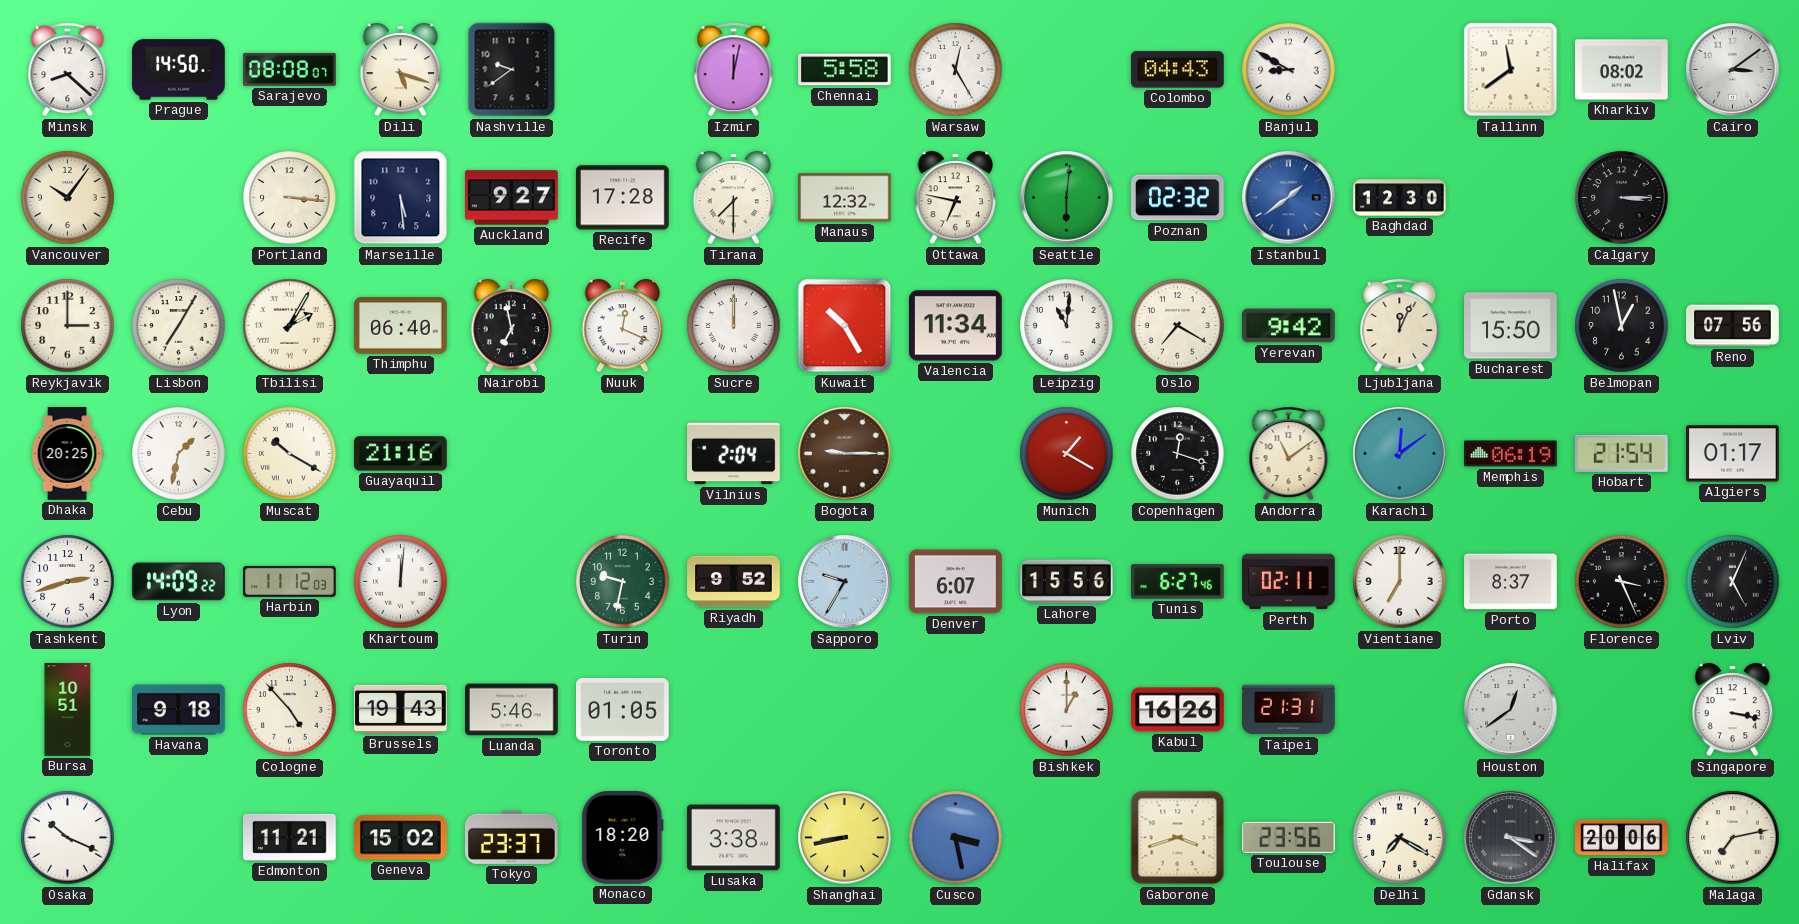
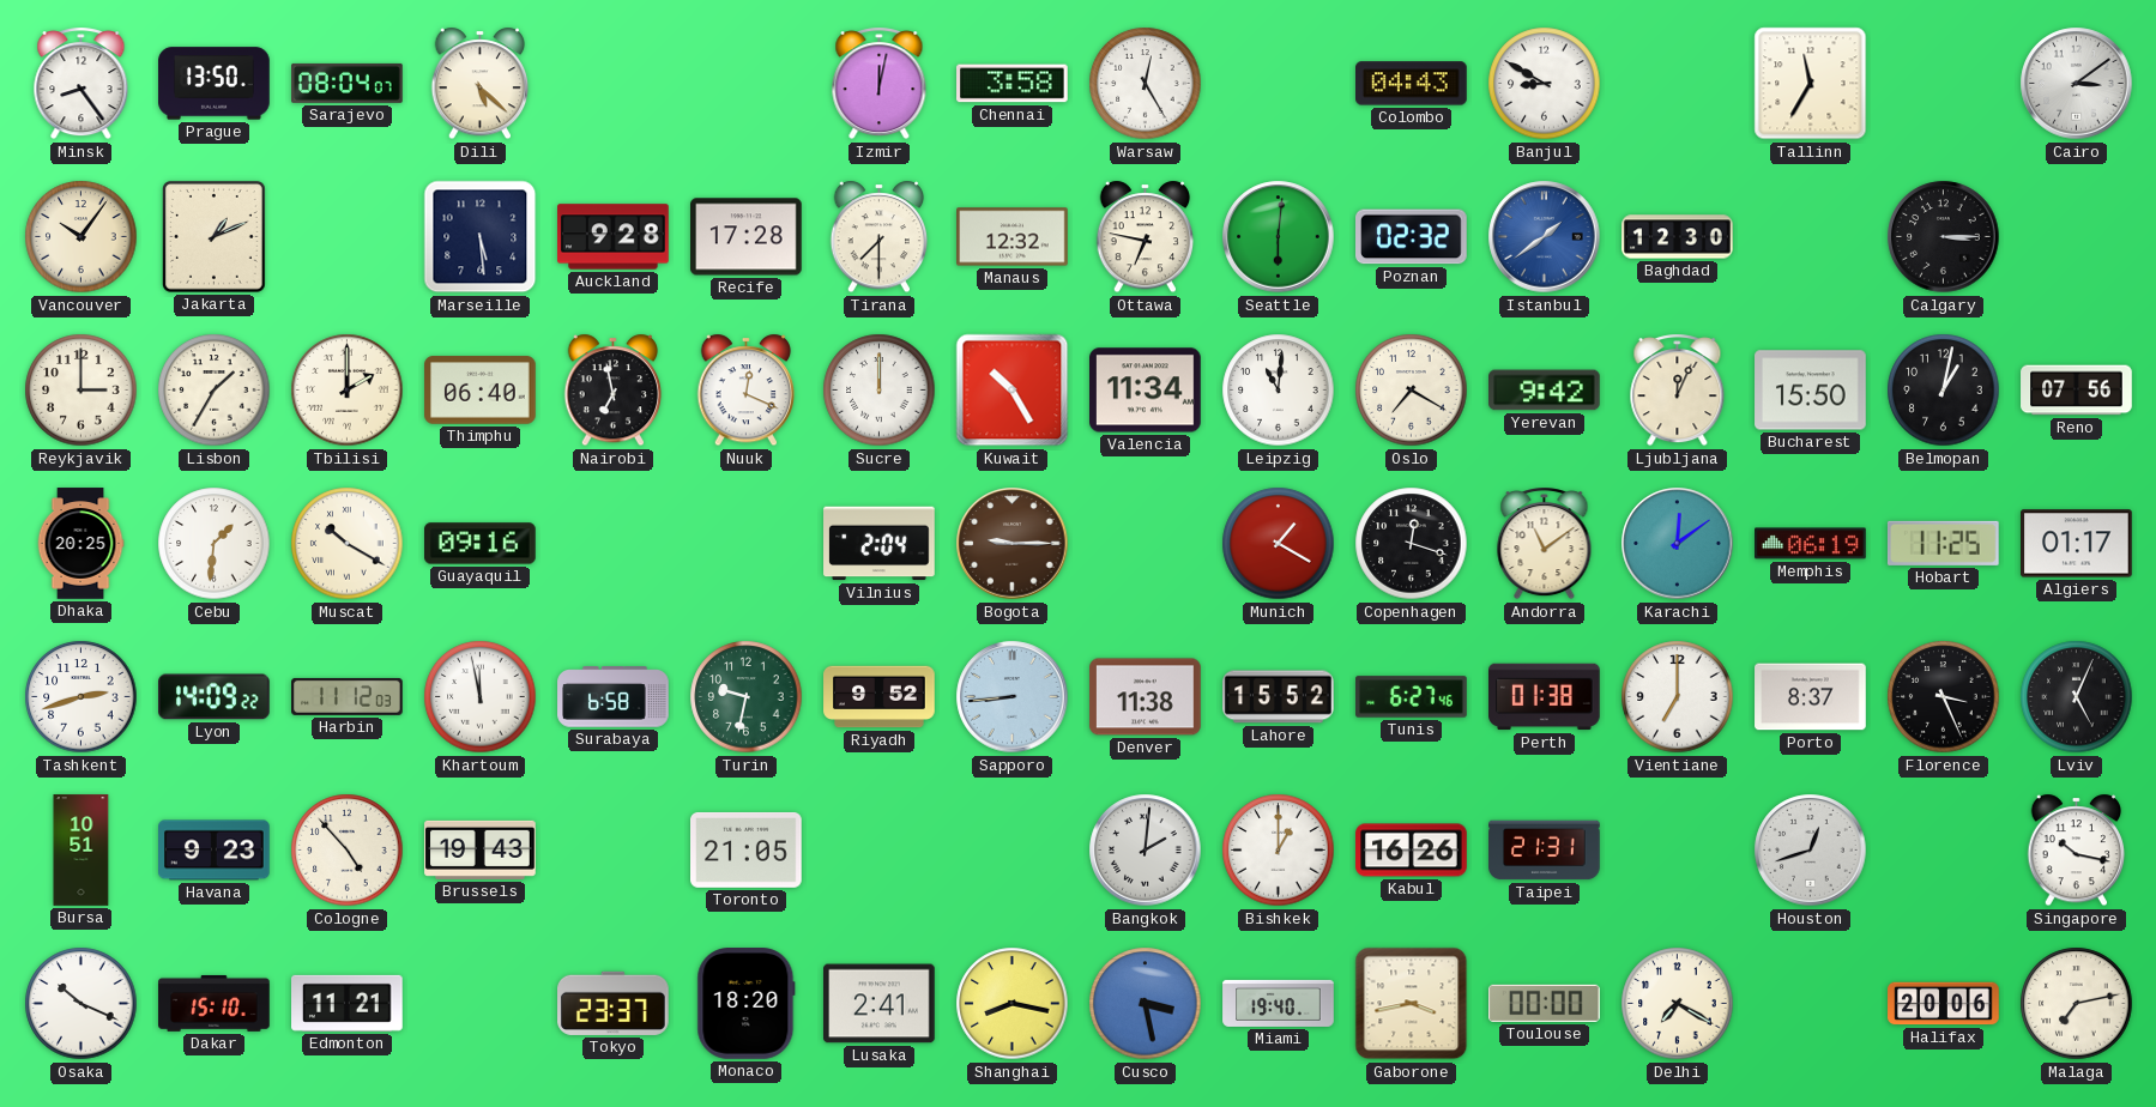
Minsk: 8:22 -> 8:24
Prague: 14:50 -> 13:50
Sarajevo: 08:08 -> 08:04
Dili: 5:18 -> 5:22
Nashville: 9:39 -> none
Chennai: 5:58 -> 3:58
Tallinn: 11:39 -> 11:35
Kharkiv: 08:02 -> none
Jakarta: none -> 1:11
Portland: 3:16 -> none
Auckland: 9:27 -> 9:28
Lisbon: 7:05 -> 1:35
Tbilisi: 2:05 -> 2:00
Belmopan: 12:58 -> 1:02
Cebu: 1:32 -> 1:31
Guayaquil: 21:16 -> 09:16
Hobart: 21:54 -> 11:25
Khartoum: 12:01 -> 11:58
Surabaya: none -> 6:58
Sapporo: 9:35 -> 8:44
Denver: 6:07 -> 11:38
Lahore: 15:56 -> 15:52
Perth: 02:11 -> 01:38
Havana: 9:18 -> 9:23
Luanda: 5:46 -> none
Toronto: 01:05 -> 21:05
Bangkok: none -> 2:01
Houston: 12:39 -> 12:42
Singapore: 3:17 -> 10:17
Dakar: none -> 15:10
Geneva: 15:02 -> none
Lusaka: 3:38 -> 2:41
Shanghai: 8:43 -> 8:17
Miami: none -> 19:40
Gaborone: 3:42 -> 3:43
Toulouse: 23:56 -> 00:00
Gdansk: 3:21 -> none
